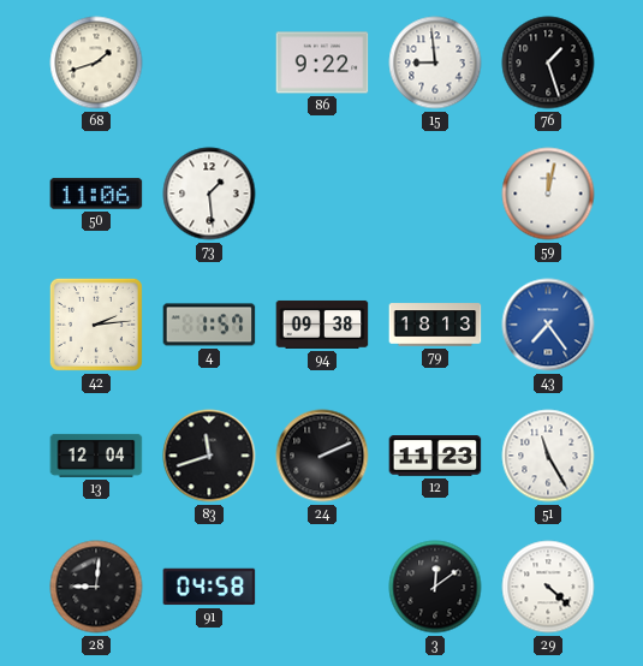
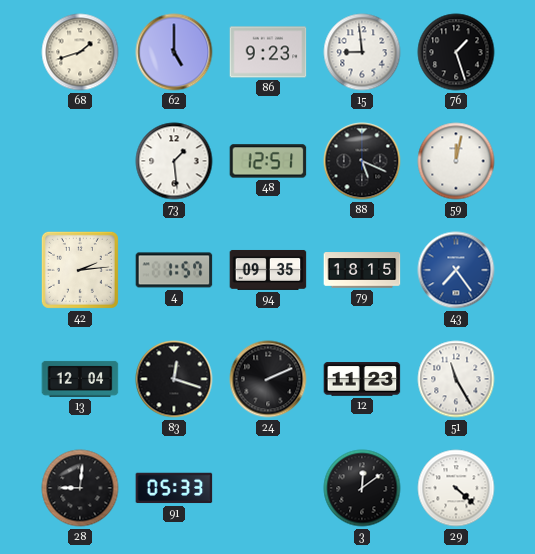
62: none -> 5:00
86: 9:22 -> 9:23
50: 11:06 -> none
48: none -> 12:51
88: none -> 5:19
94: 09:38 -> 09:35
79: 18:13 -> 18:15
83: 11:42 -> 12:18
91: 04:58 -> 05:33
